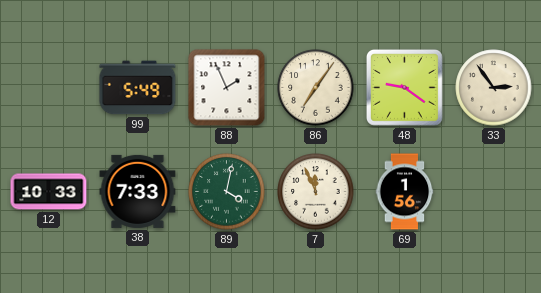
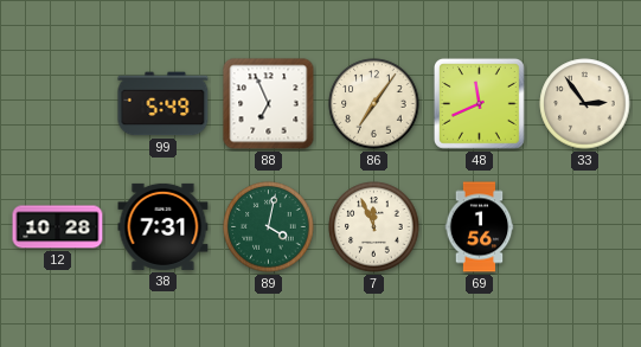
88: 1:56 -> 6:56
48: 9:21 -> 11:41
12: 10:33 -> 10:28
38: 7:33 -> 7:31
